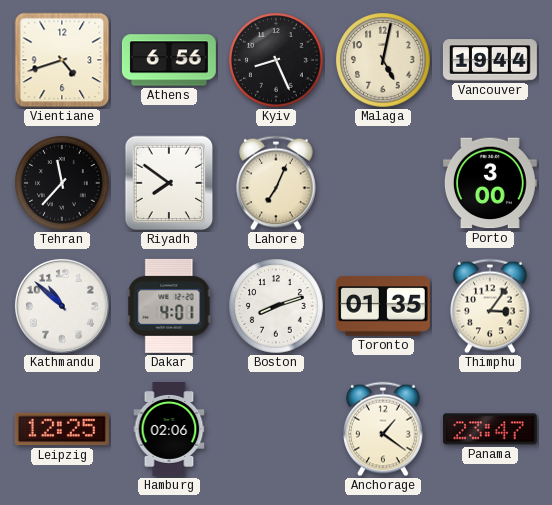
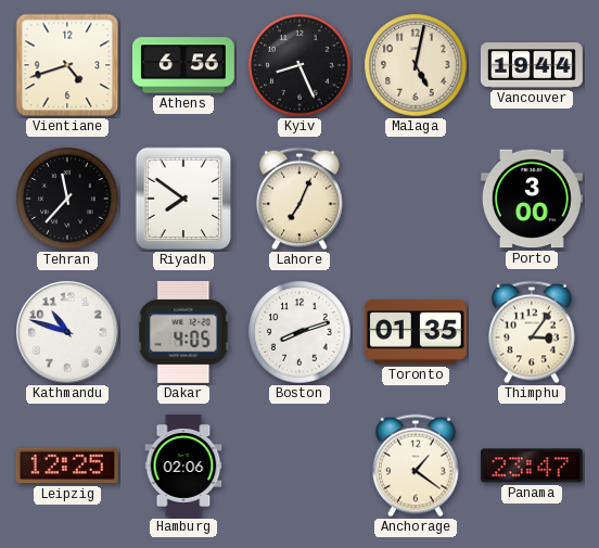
Kathmandu: 10:52 -> 10:48
Dakar: 4:01 -> 4:05
